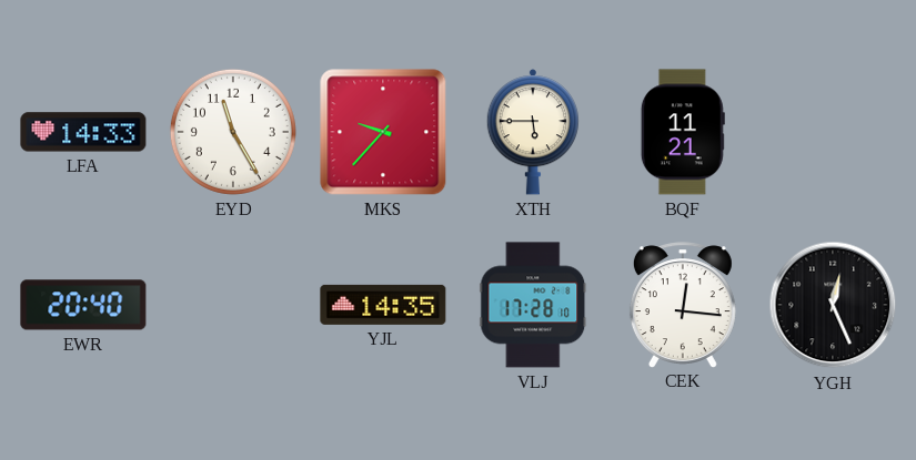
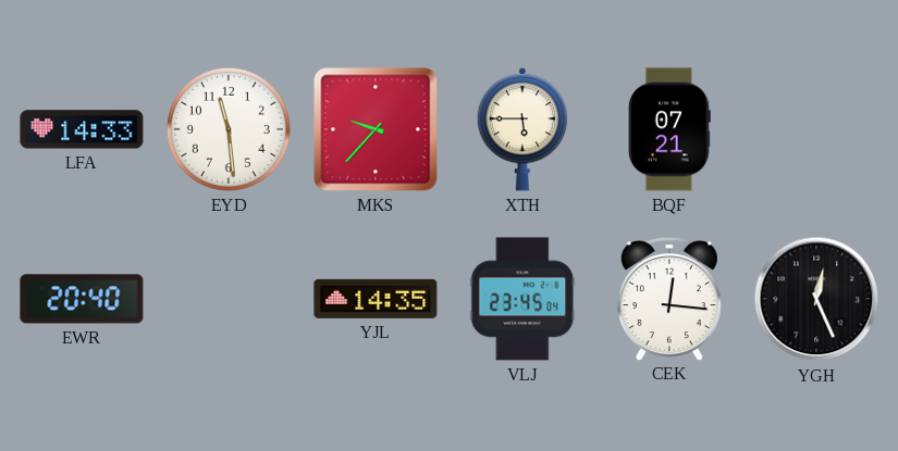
EYD: 11:25 -> 11:29
BQF: 11:21 -> 07:21
VLJ: 17:28 -> 23:45
